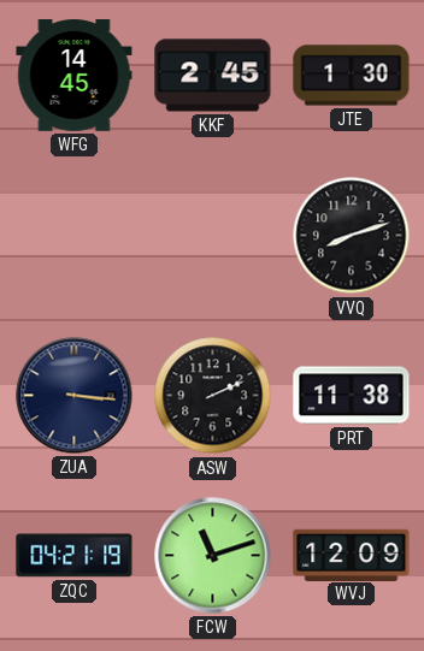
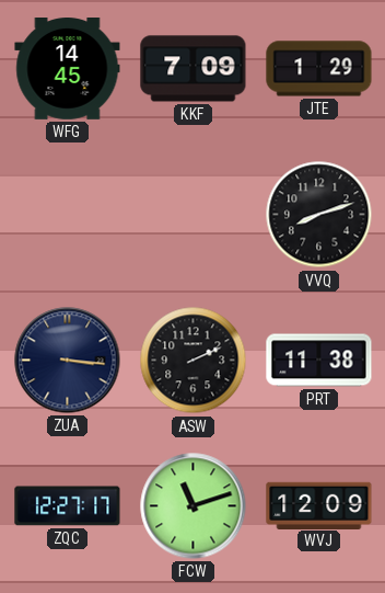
KKF: 2:45 -> 7:09
JTE: 1:30 -> 1:29
ZQC: 04:21 -> 12:27
